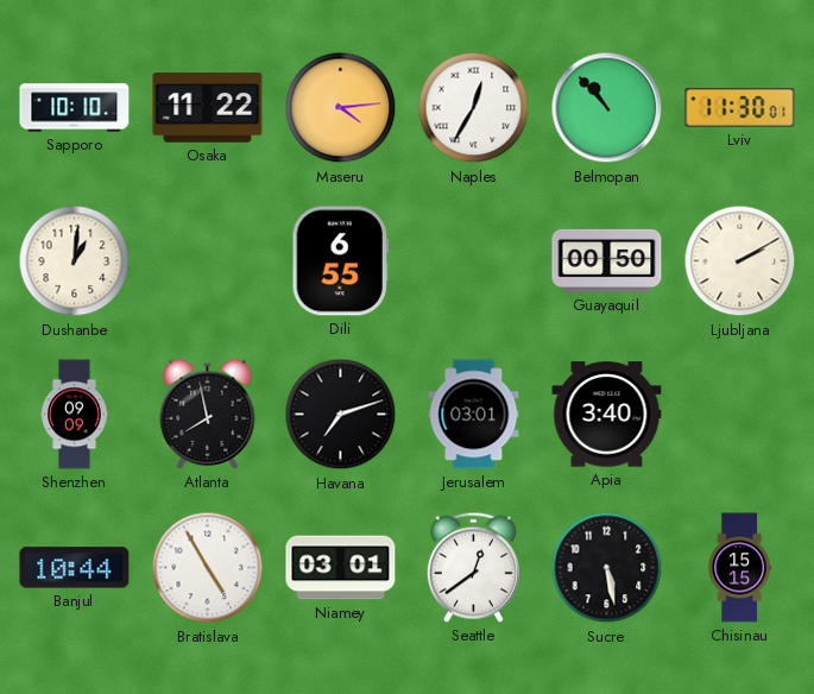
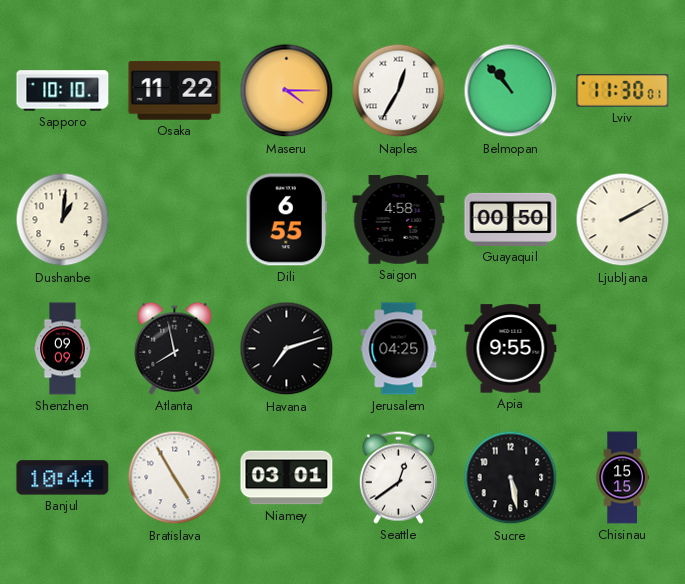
Maseru: 4:14 -> 4:15
Saigon: none -> 4:58
Jerusalem: 03:01 -> 04:25
Apia: 3:40 -> 9:55
